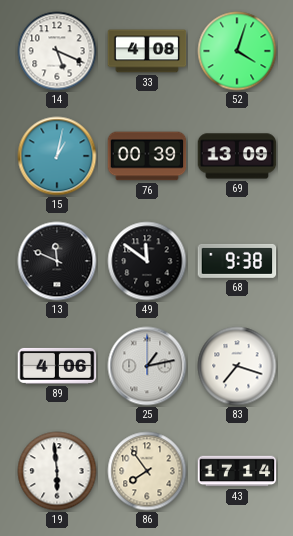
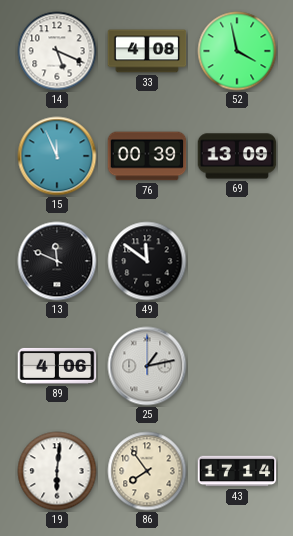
52: 4:03 -> 3:58
15: 1:02 -> 11:56
68: 9:38 -> none
83: 7:18 -> none
19: 5:59 -> 6:01
